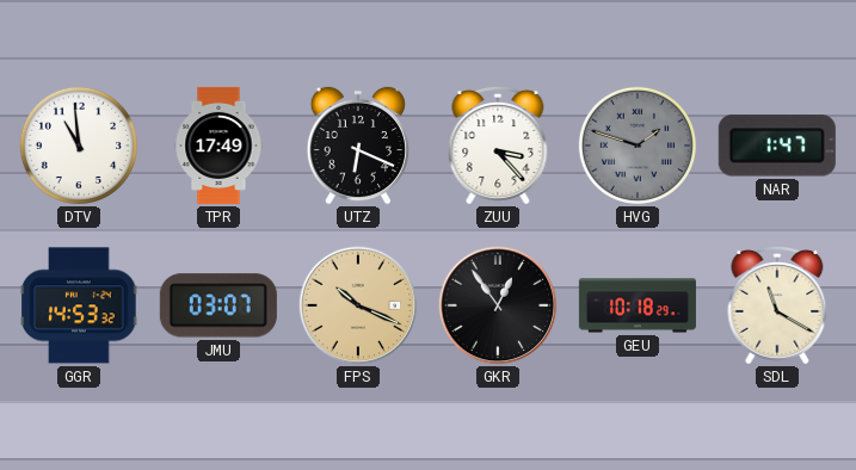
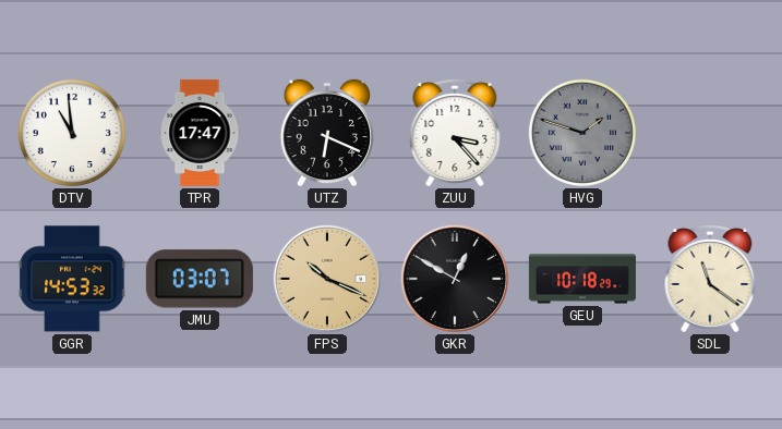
TPR: 17:49 -> 17:47
NAR: 1:47 -> none
GKR: 12:54 -> 12:50
SDL: 11:20 -> 11:21
